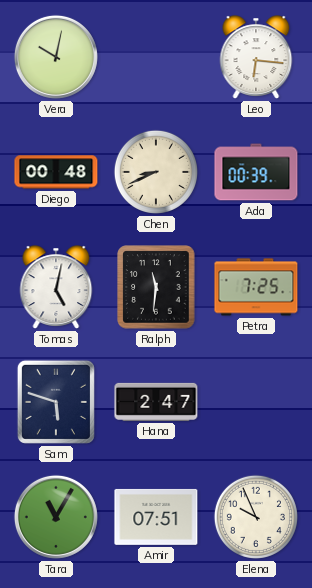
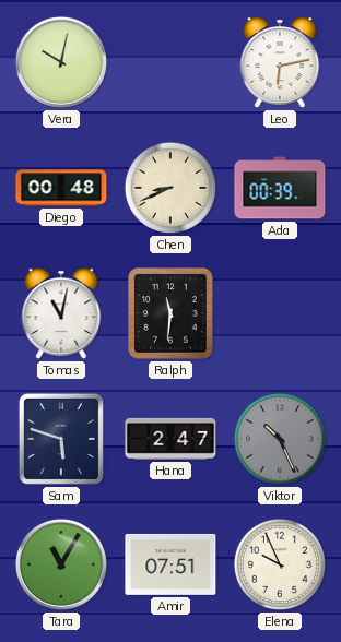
Leo: 6:16 -> 6:13
Tomas: 5:02 -> 11:02
Petra: 7:25 -> none
Viktor: none -> 10:26
